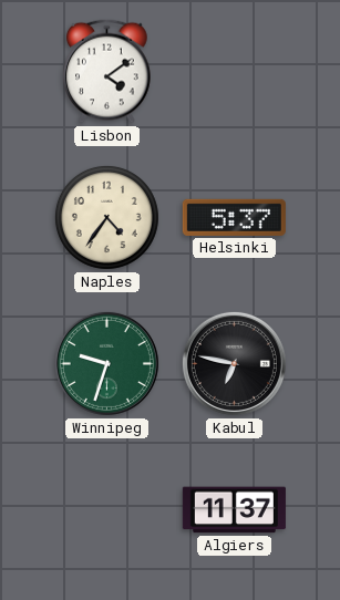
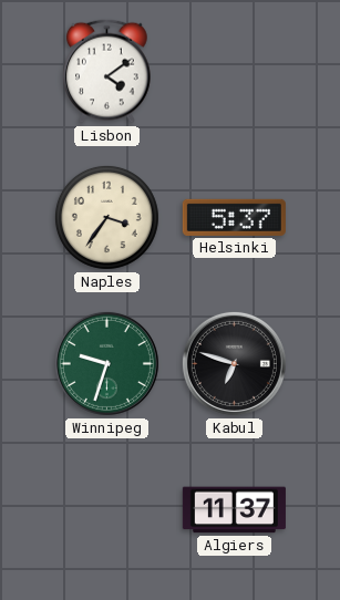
Naples: 4:36 -> 3:36
Kabul: 6:47 -> 6:48
